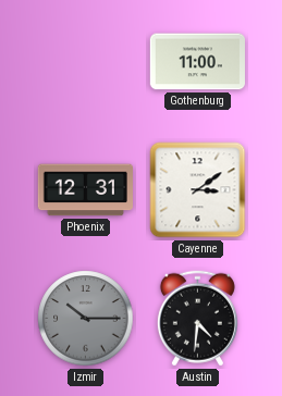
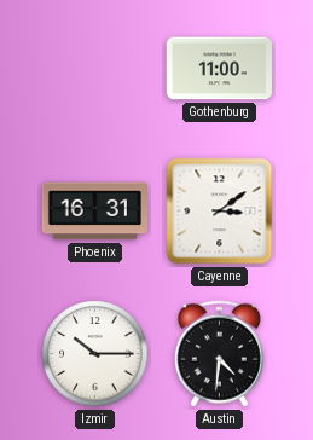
Phoenix: 12:31 -> 16:31
Izmir dial: grey -> white
